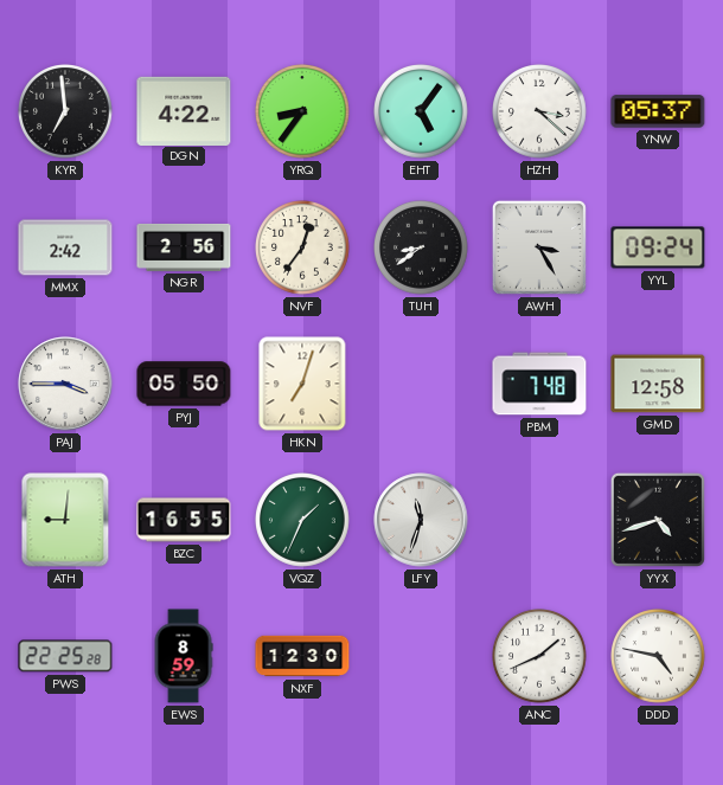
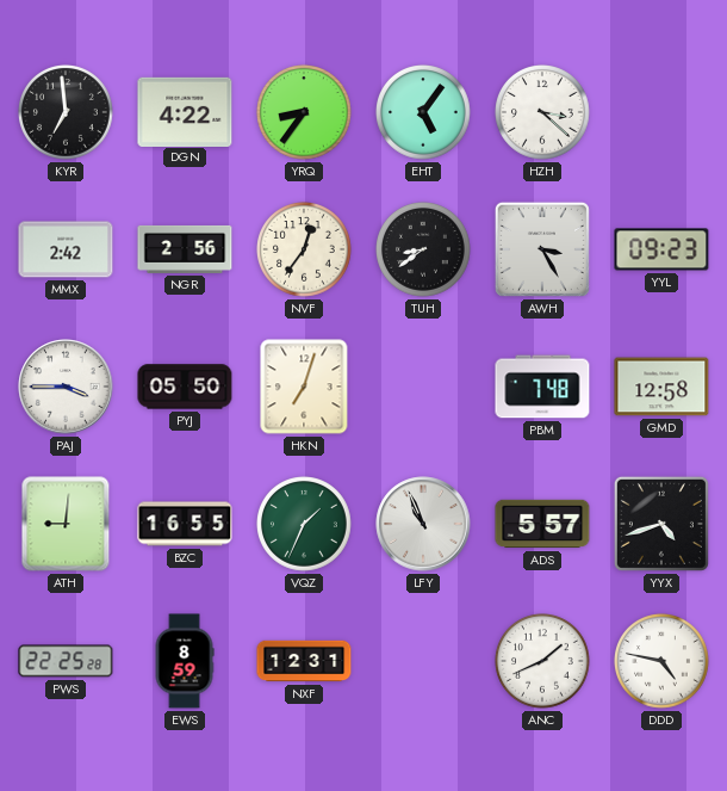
YNW: 05:37 -> none
YYL: 09:24 -> 09:23
LFY: 11:33 -> 10:56
ADS: none -> 5:57
NXF: 12:30 -> 12:31
